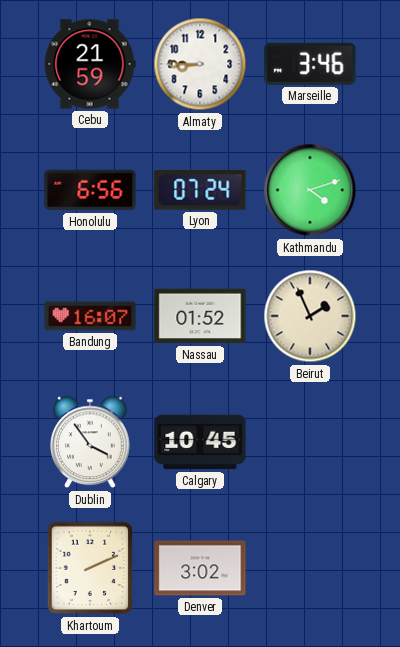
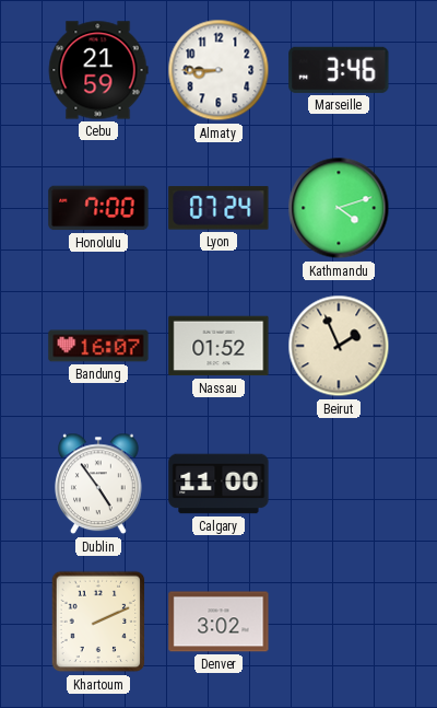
Honolulu: 6:56 -> 7:00
Dublin: 3:54 -> 4:54
Calgary: 10:45 -> 11:00
